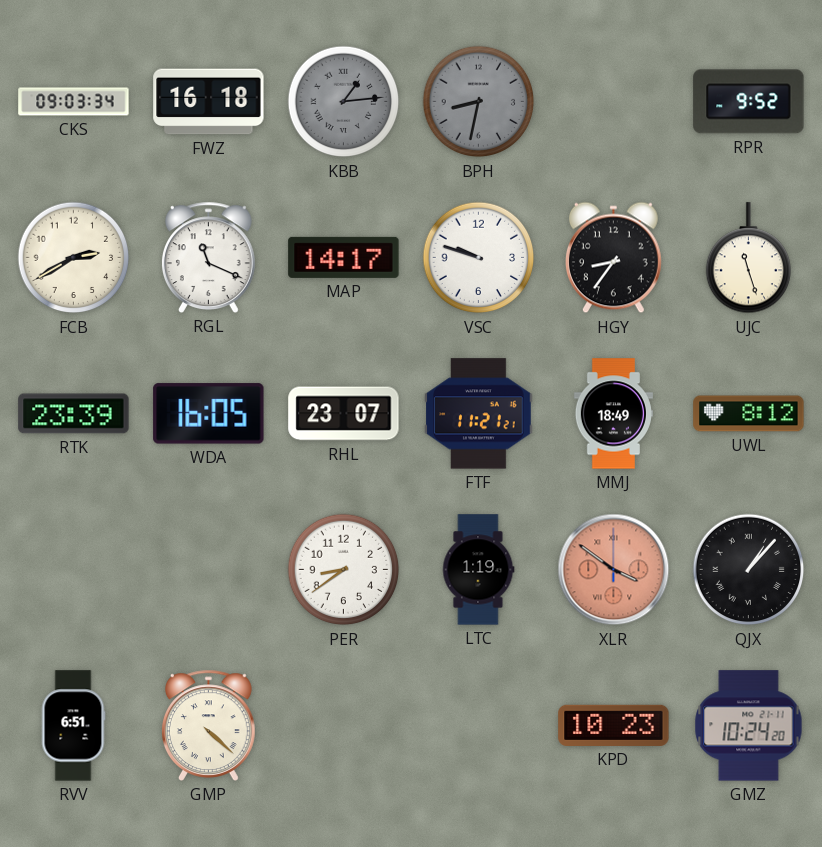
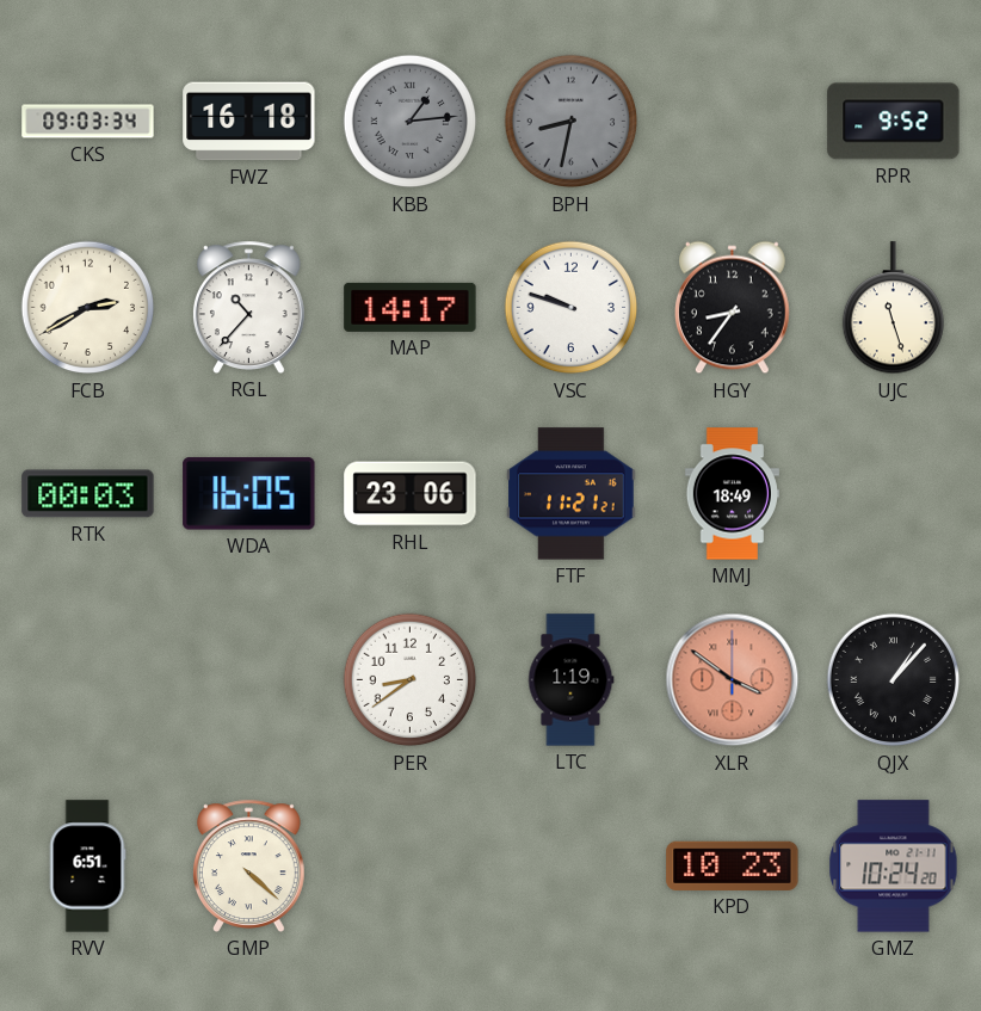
RGL: 11:19 -> 10:37
RTK: 23:39 -> 00:03
RHL: 23:07 -> 23:06
UWL: 8:12 -> none
